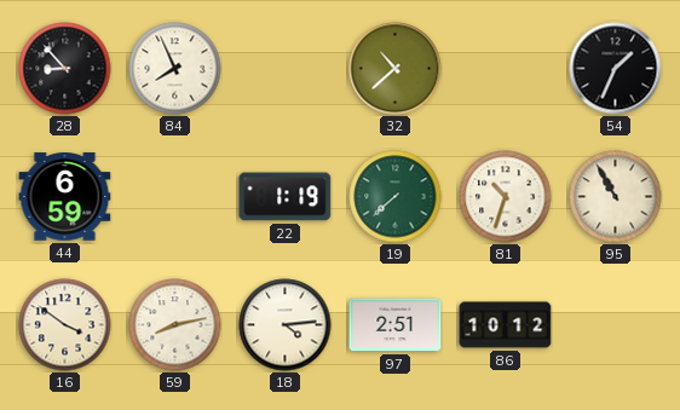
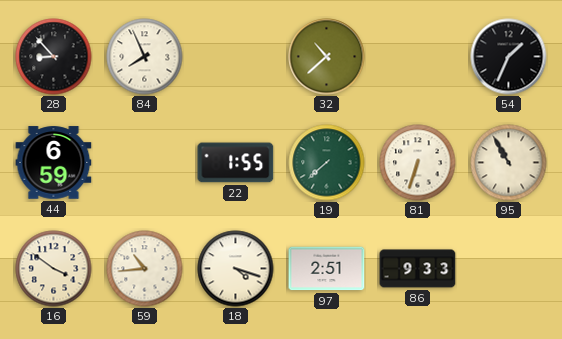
22: 1:19 -> 1:55
81: 10:33 -> 6:33
59: 8:13 -> 10:44
18: 4:14 -> 4:18
86: 10:12 -> 9:33
